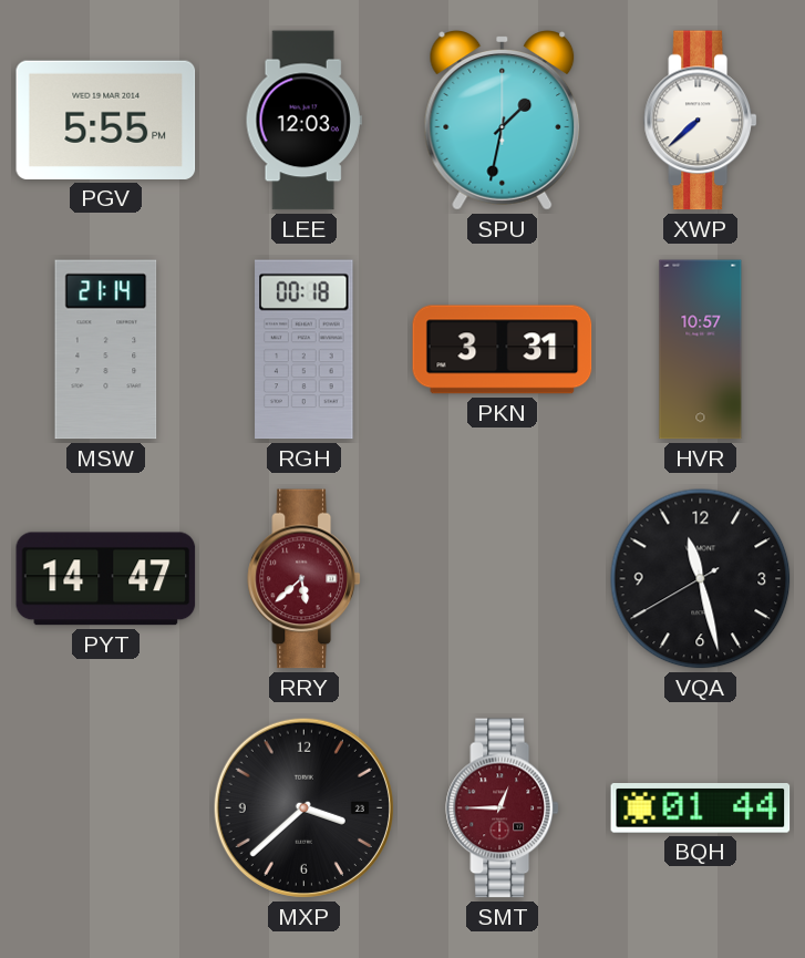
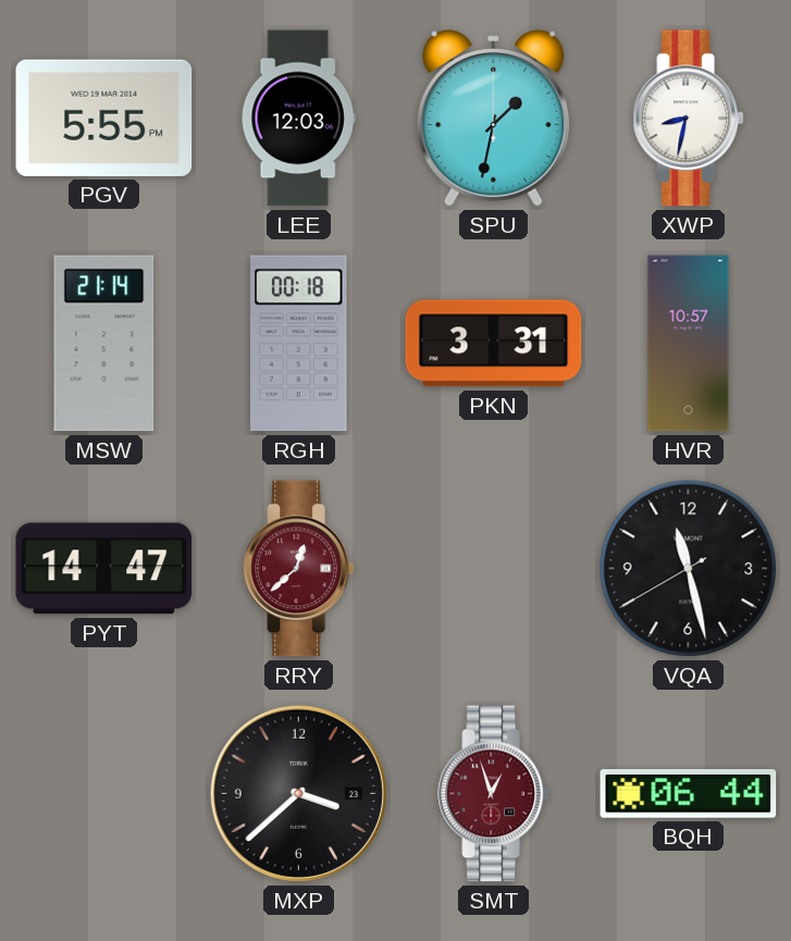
XWP: 7:38 -> 8:32
RRY: 5:38 -> 12:38
SMT: 12:45 -> 12:57
BQH: 01:44 -> 06:44
